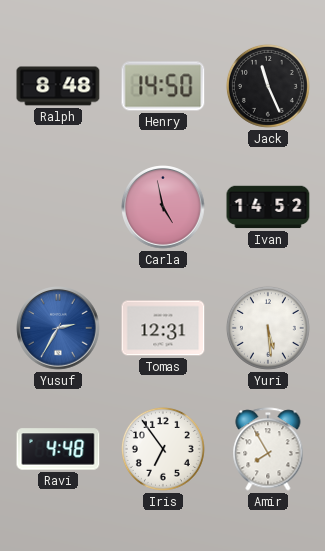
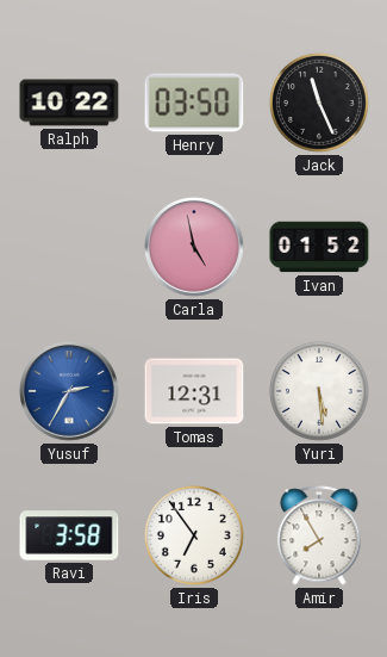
Ralph: 8:48 -> 10:22
Henry: 14:50 -> 03:50
Ivan: 14:52 -> 01:52
Ravi: 4:48 -> 3:58
